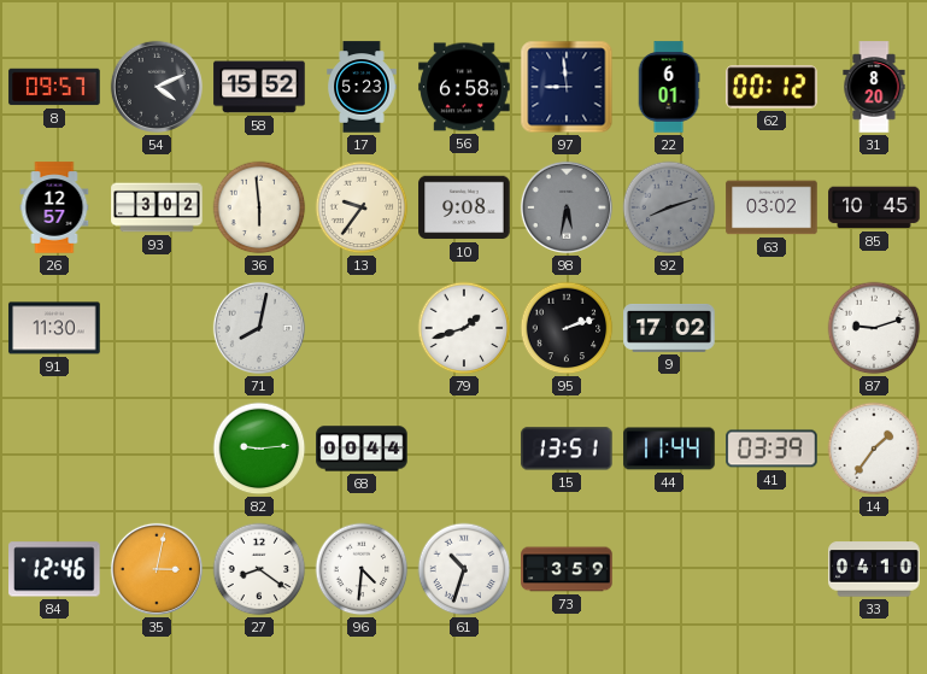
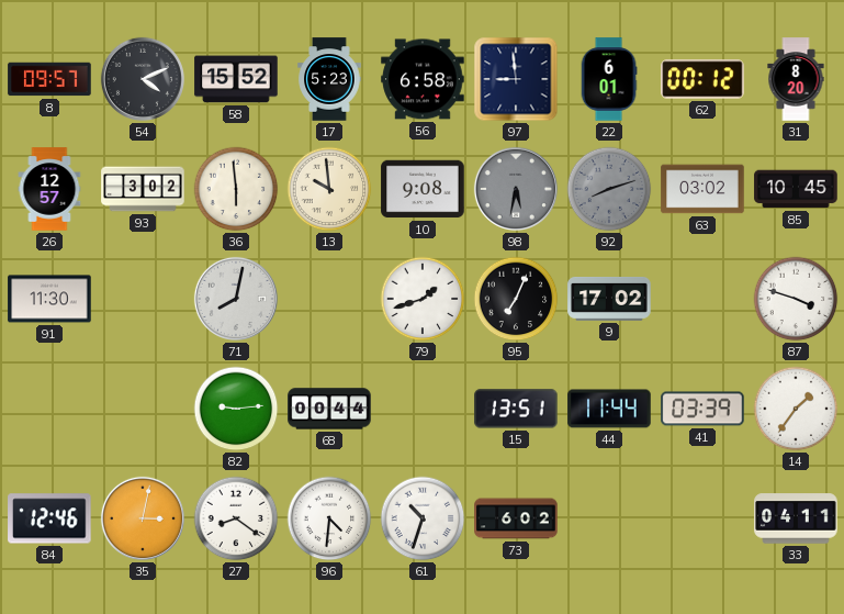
13: 9:36 -> 9:59
95: 2:12 -> 7:04
87: 9:12 -> 3:48
73: 3:59 -> 6:02
33: 04:10 -> 04:11
